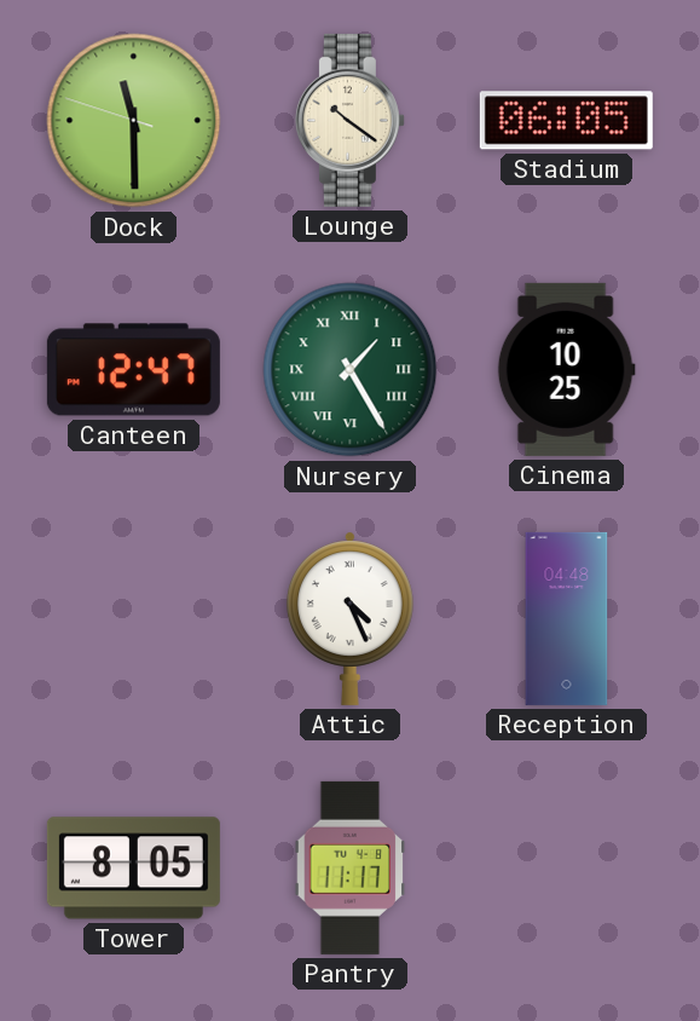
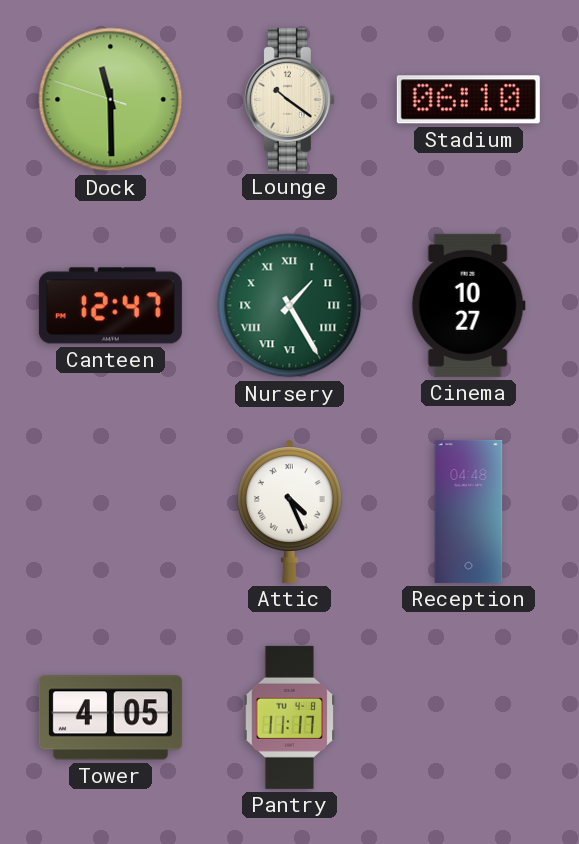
Stadium: 06:05 -> 06:10
Cinema: 10:25 -> 10:27
Tower: 8:05 -> 4:05
